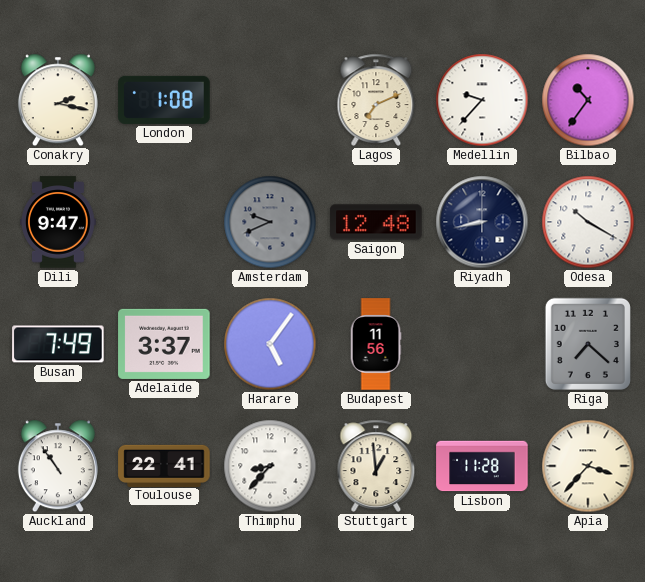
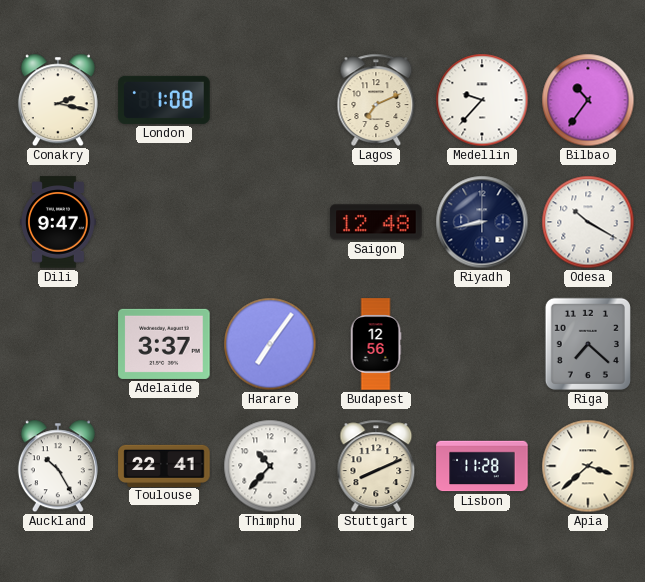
Amsterdam: 9:41 -> none
Busan: 7:49 -> none
Harare: 5:06 -> 7:06
Budapest: 11:56 -> 12:56
Auckland: 10:54 -> 10:25
Thimphu: 8:37 -> 10:37
Stuttgart: 12:59 -> 8:11
Apia: 3:37 -> 3:38
